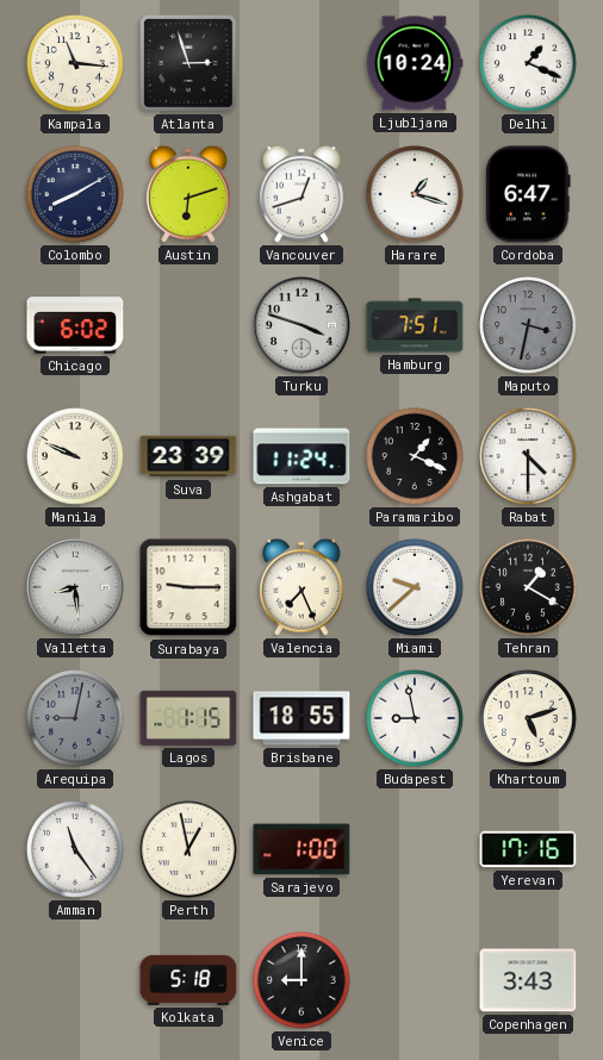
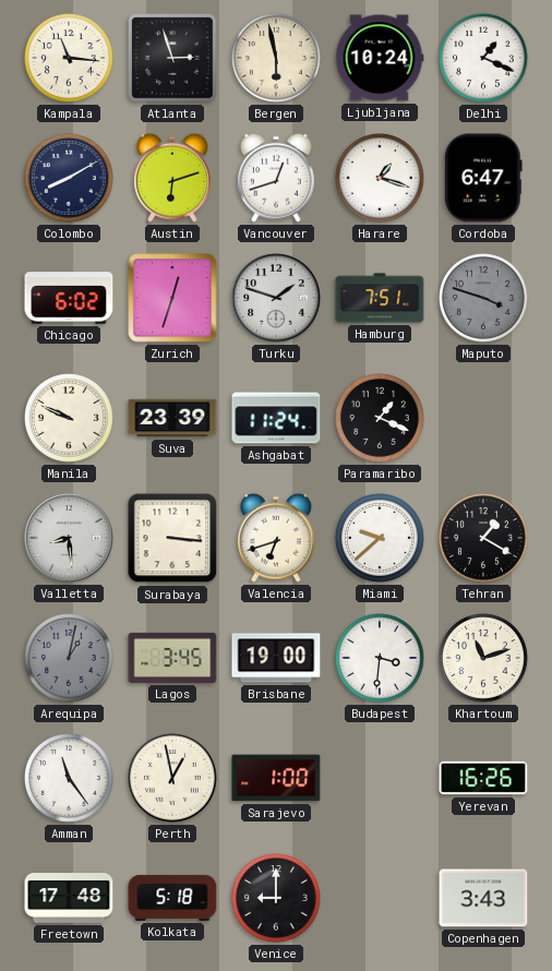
Bergen: none -> 5:58
Zurich: none -> 12:33
Turku: 3:48 -> 1:48
Maputo: 3:32 -> 3:48
Rabat: 4:30 -> none
Surabaya: 9:15 -> 3:16
Valencia: 7:26 -> 6:42
Arequipa: 9:02 -> 1:02
Lagos: 1:15 -> 3:45
Brisbane: 18:55 -> 19:00
Budapest: 8:58 -> 3:31
Khartoum: 5:12 -> 11:12
Yerevan: 17:16 -> 16:26
Freetown: none -> 17:48
